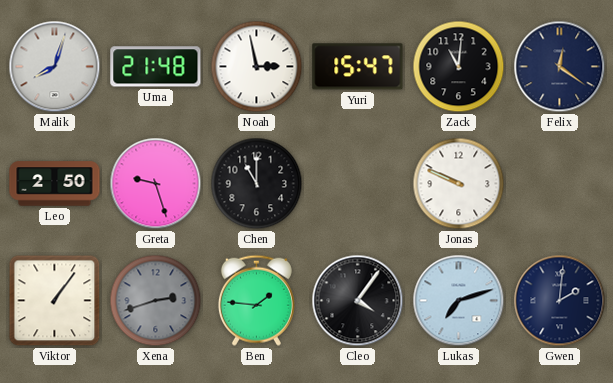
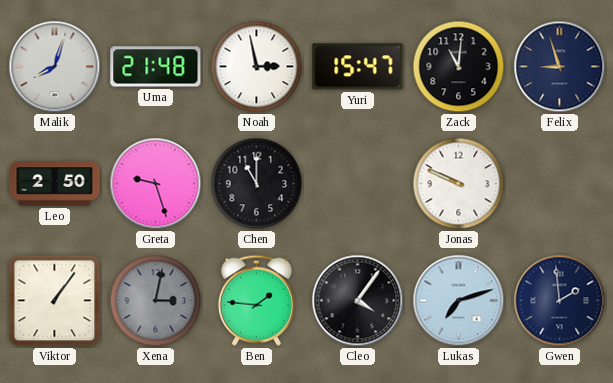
Felix: 12:21 -> 8:57
Xena: 2:42 -> 3:02
Gwen: 2:01 -> 1:59
